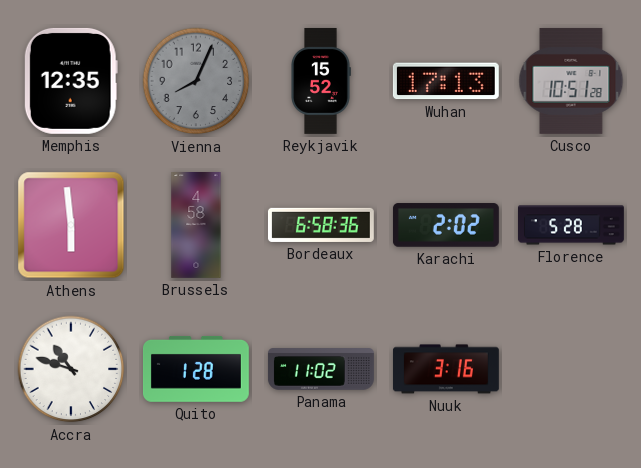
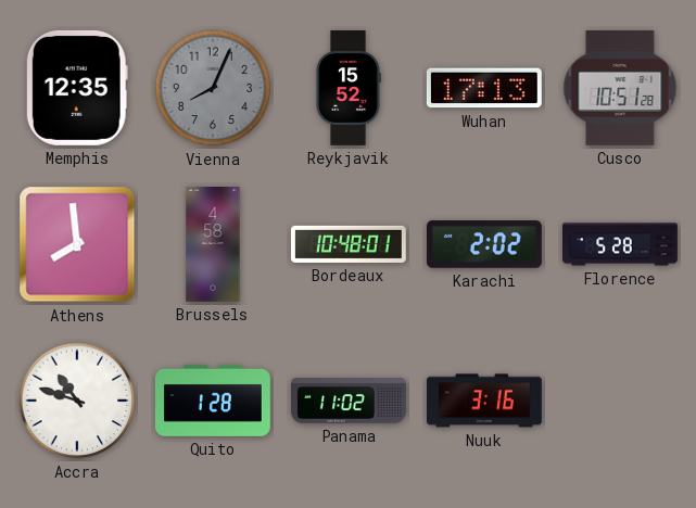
Athens: 5:59 -> 7:59
Bordeaux: 6:58 -> 10:48
